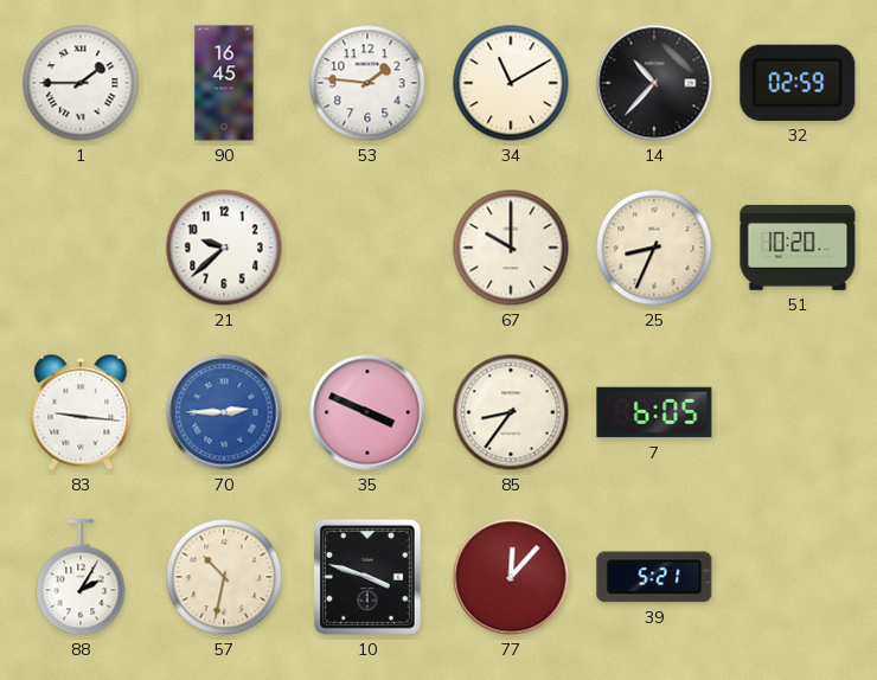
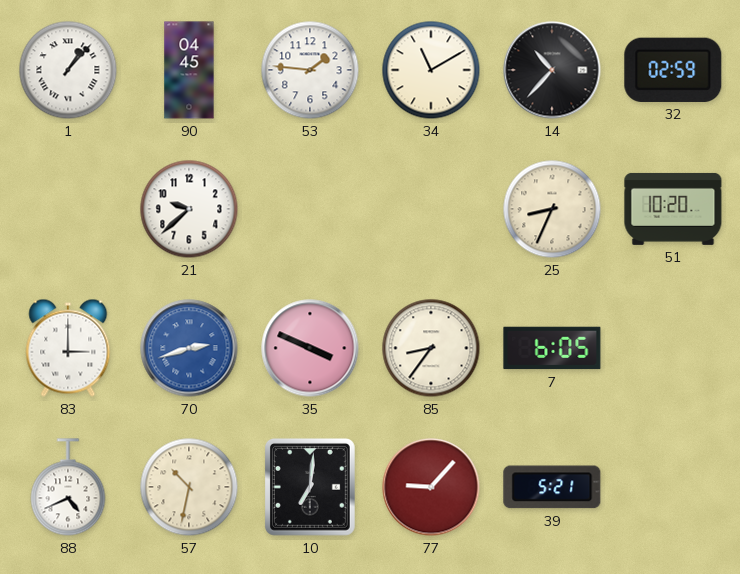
1: 1:45 -> 1:07
90: 16:45 -> 04:45
67: 10:00 -> none
83: 9:16 -> 3:00
70: 2:45 -> 2:42
88: 2:05 -> 4:41
10: 3:48 -> 7:01
77: 12:07 -> 9:07
